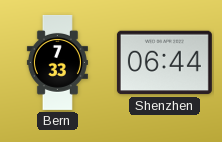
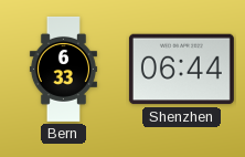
Bern: 7:33 -> 6:33
